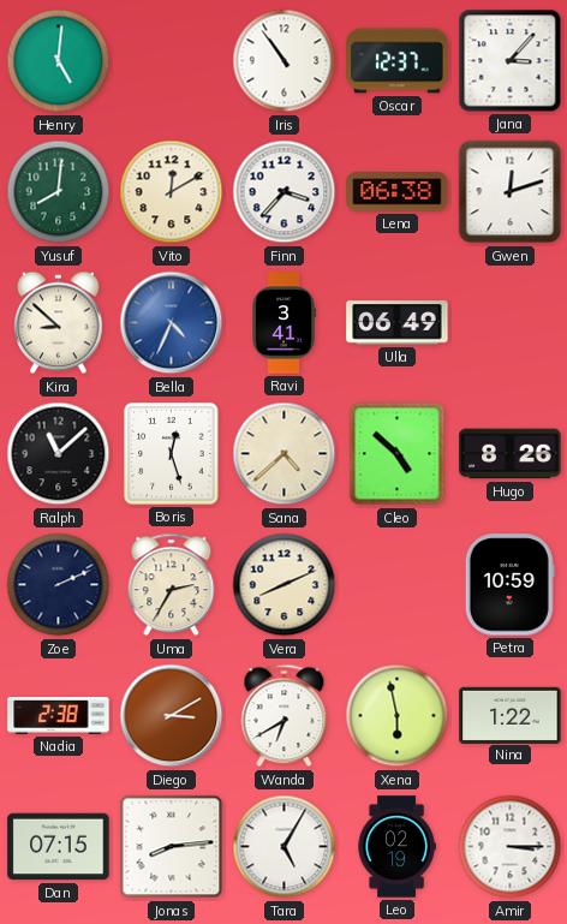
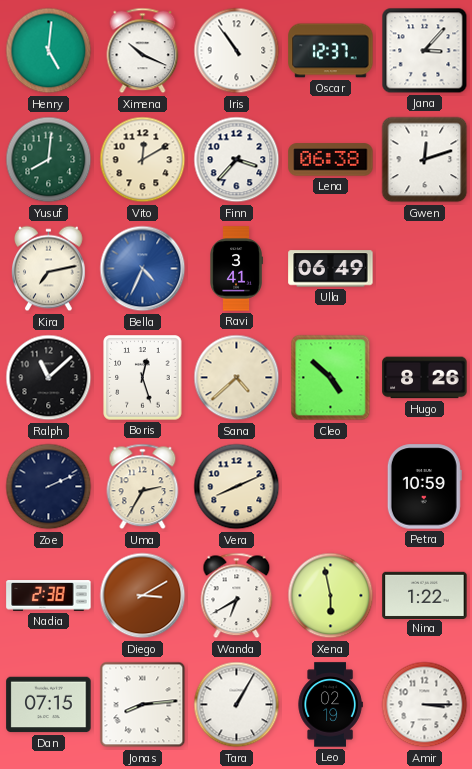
Ximena: none -> 10:19
Kira: 8:52 -> 7:13
Tara: 5:05 -> 1:05
